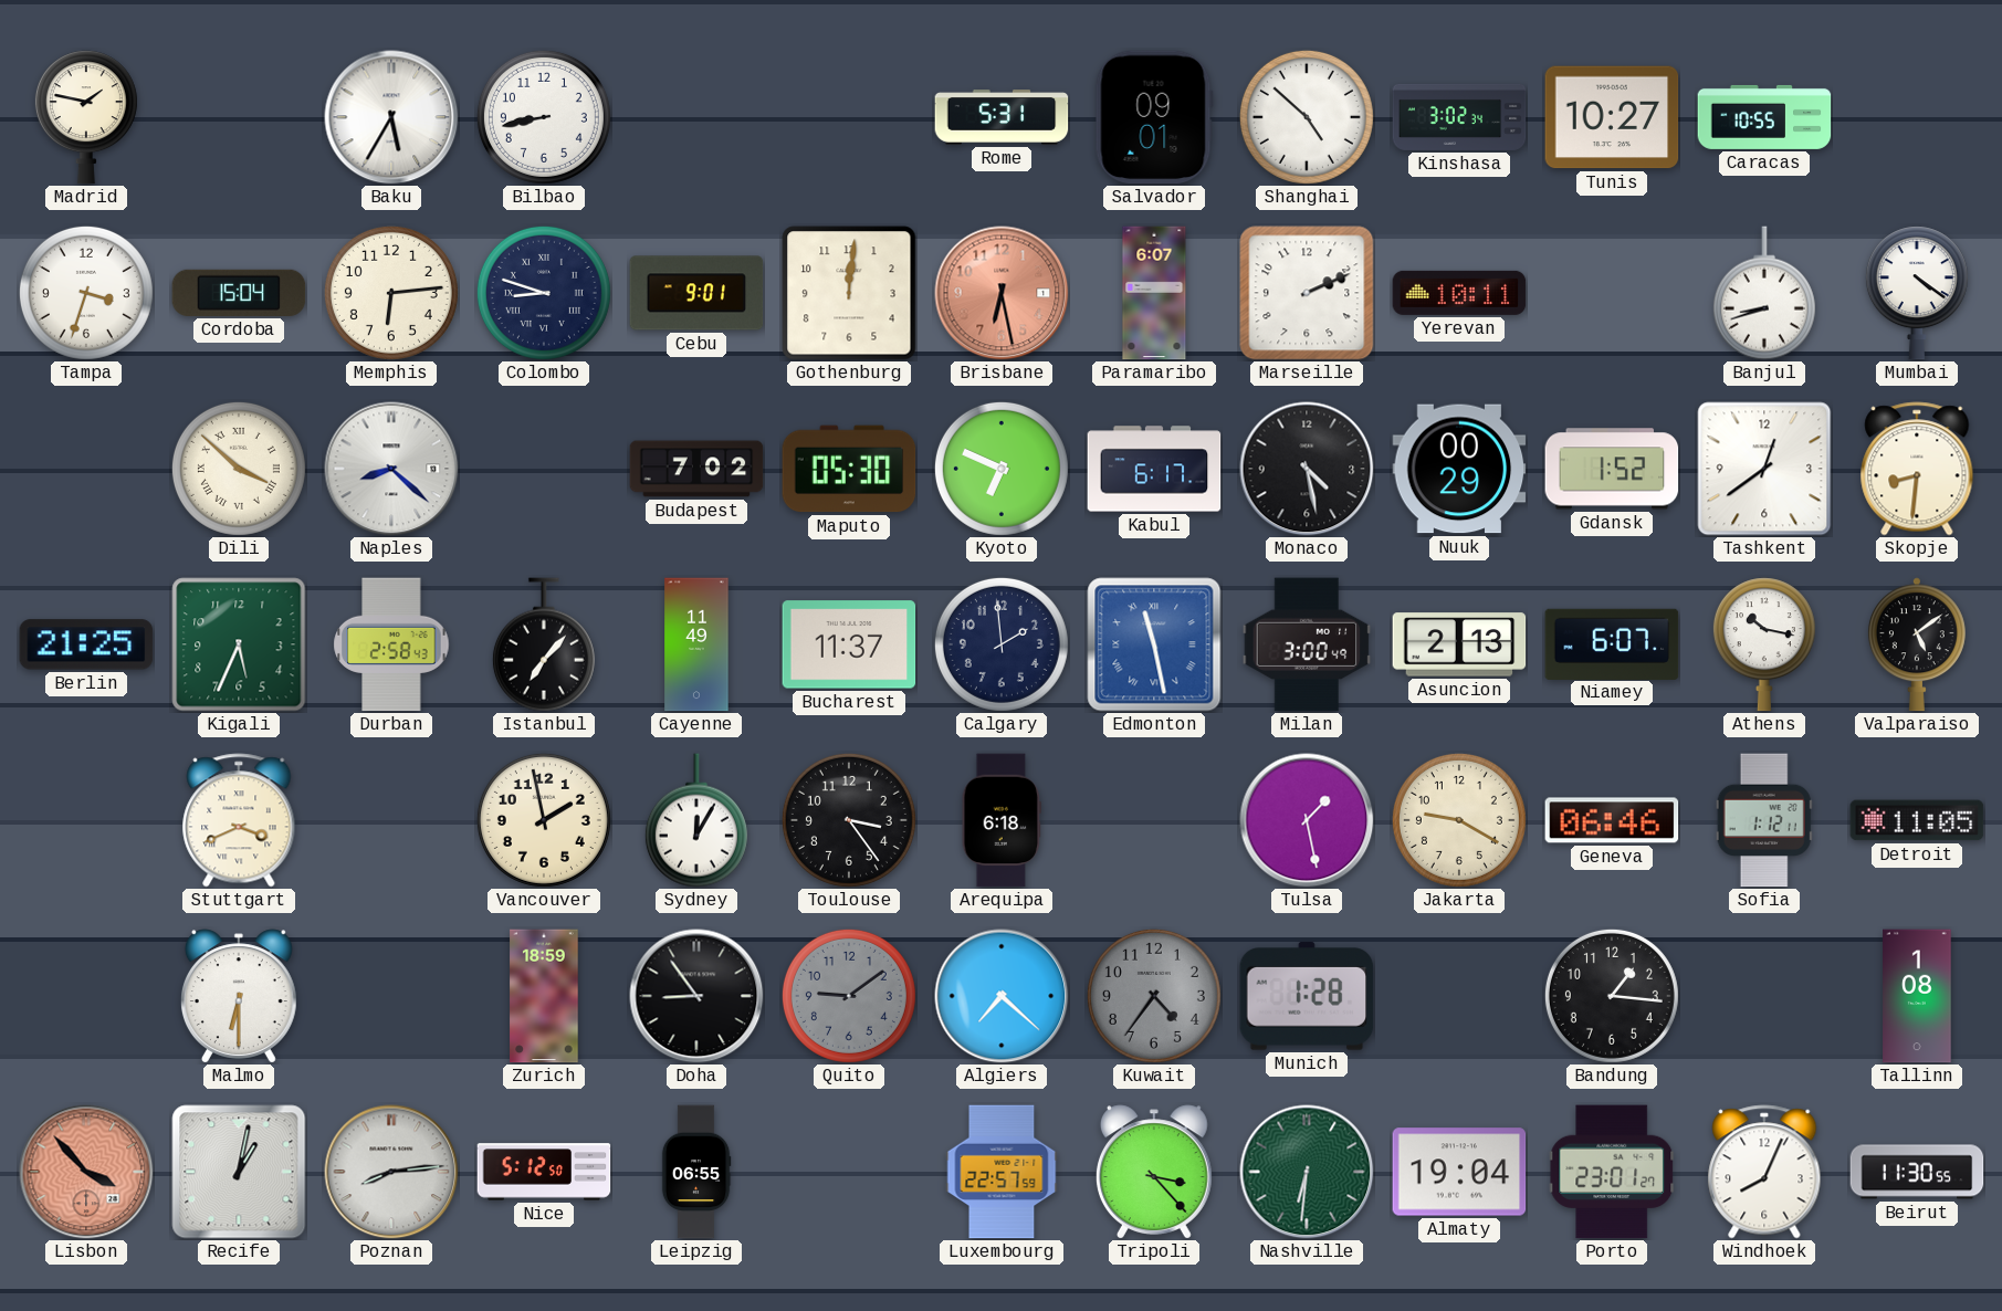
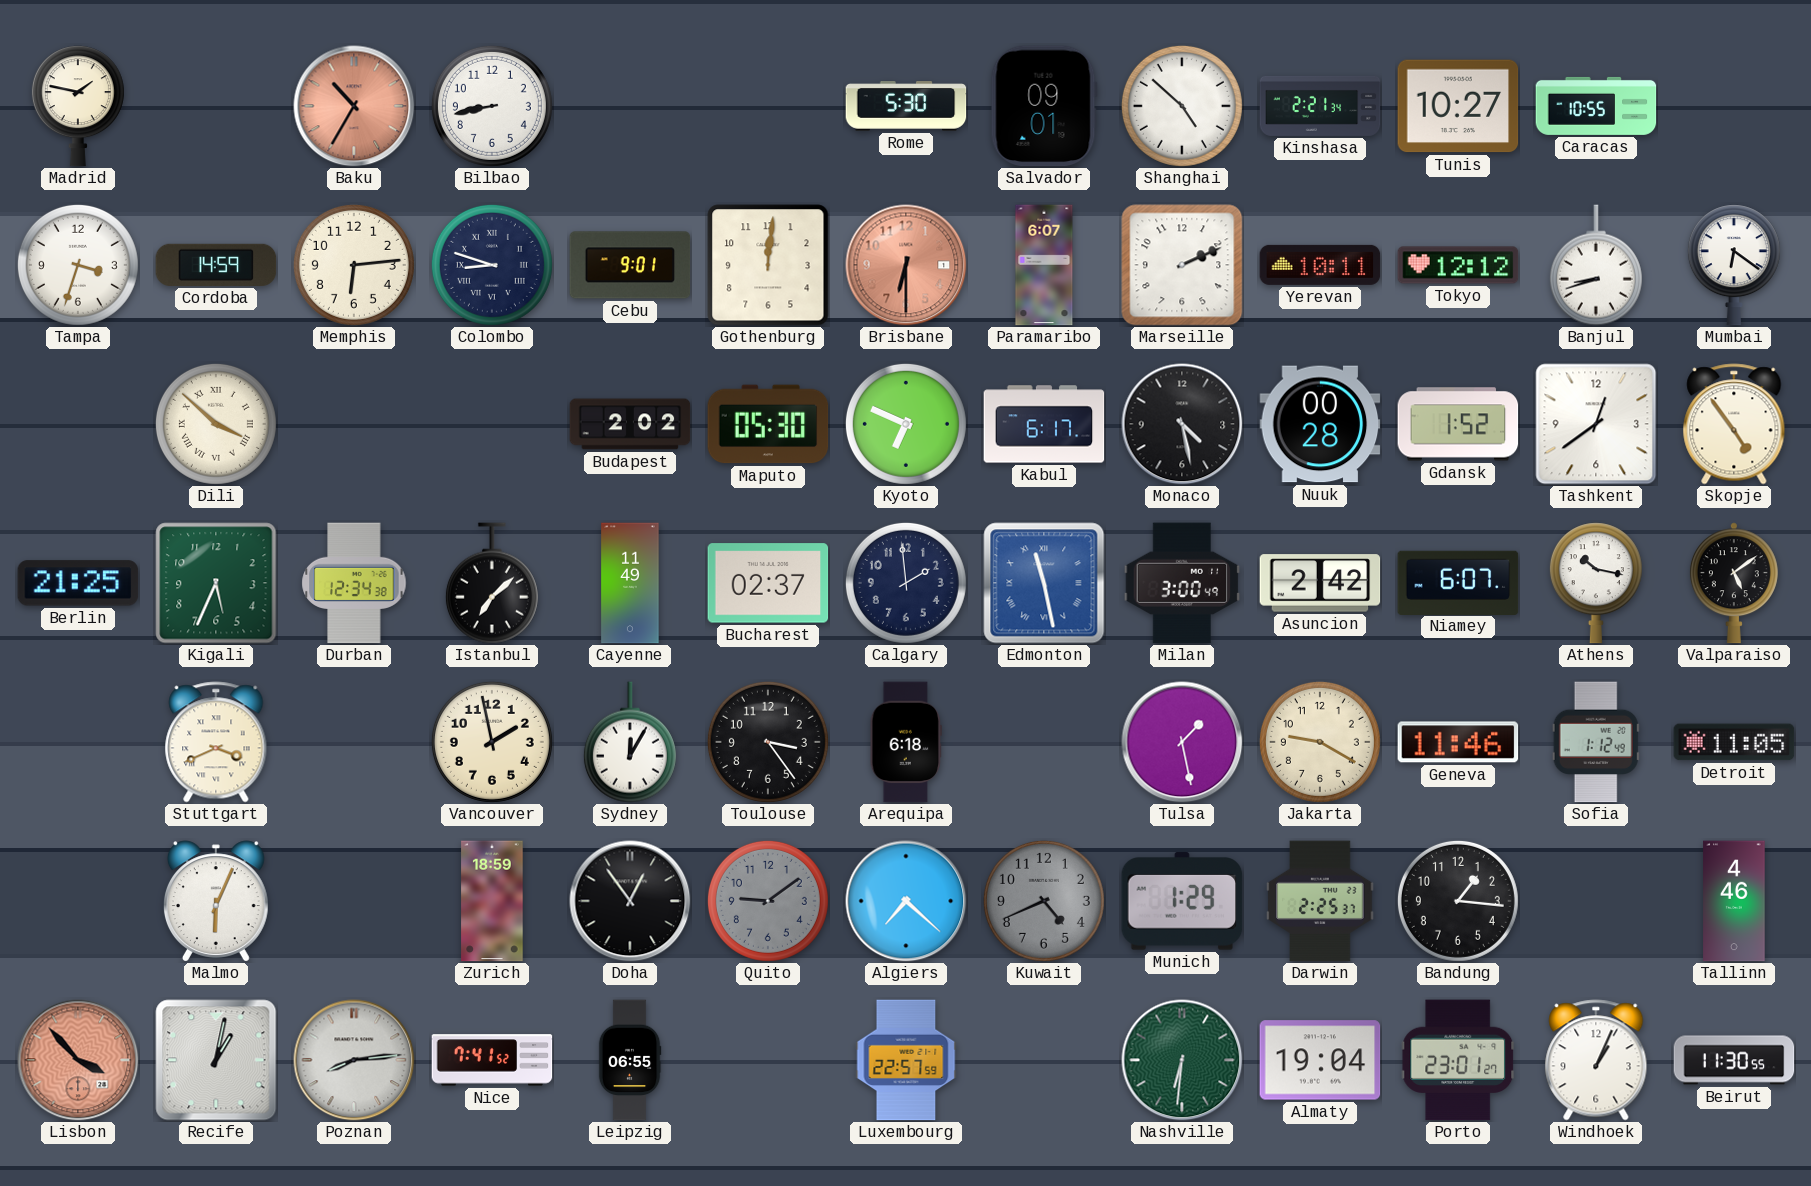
Baku: 5:35 -> 10:35
Baku dial: white -> salmon
Rome: 5:31 -> 5:30
Kinshasa: 3:02 -> 2:21
Cordoba: 15:04 -> 14:59
Brisbane: 6:28 -> 6:30
Tokyo: none -> 12:12
Mumbai: 4:21 -> 6:21
Naples: 8:22 -> none
Budapest: 7:02 -> 2:02
Nuuk: 00:29 -> 00:28
Skopje: 8:31 -> 4:54
Durban: 2:58 -> 12:34
Istanbul: 7:07 -> 7:08
Bucharest: 11:37 -> 02:37
Asuncion: 2:13 -> 2:42
Geneva: 06:46 -> 11:46
Sofia: 1:12:11 -> 1:12:49
Malmo: 6:30 -> 6:04
Doha: 8:54 -> 12:54
Kuwait: 4:36 -> 4:41
Munich: 1:28 -> 1:29
Darwin: none -> 2:25
Tallinn: 1:08 -> 4:46
Nice: 5:12 -> 7:41
Tripoli: 3:23 -> none
Windhoek: 8:04 -> 1:04
